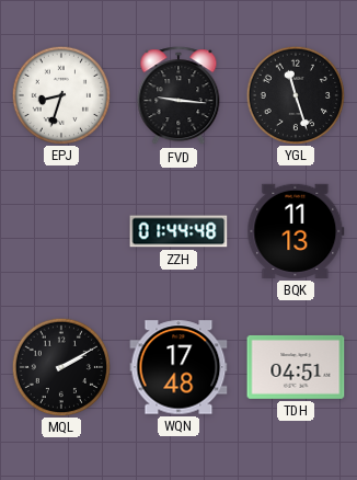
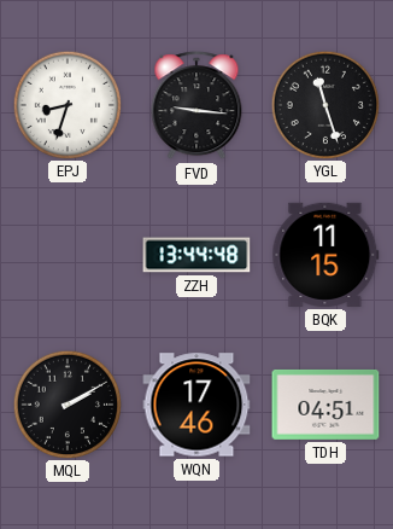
ZZH: 01:44 -> 13:44
BQK: 11:13 -> 11:15
WQN: 17:48 -> 17:46
